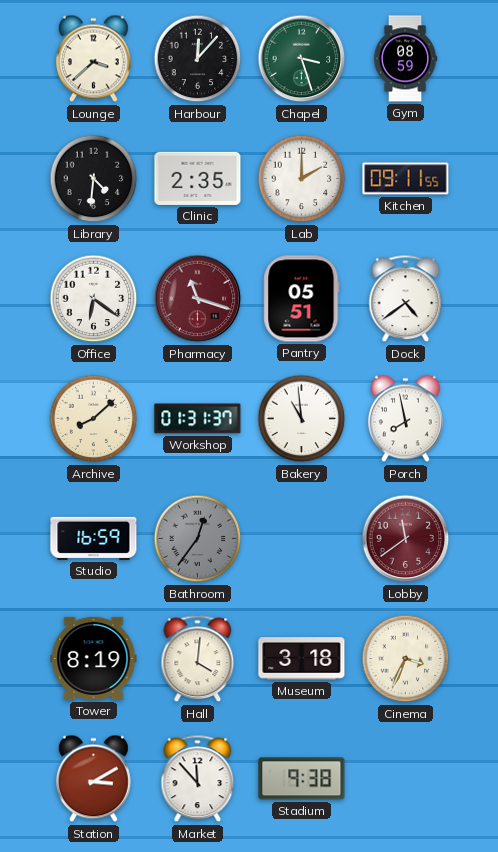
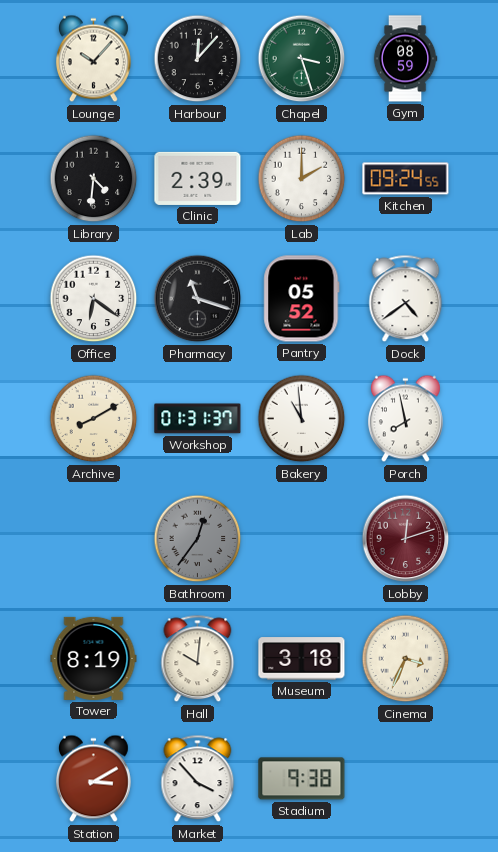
Lounge: 3:38 -> 10:07
Clinic: 2:35 -> 2:39
Kitchen: 09:11 -> 09:24
Pharmacy dial: burgundy -> black
Pantry: 05:51 -> 05:52
Archive: 8:08 -> 8:10
Studio: 16:59 -> none
Lobby: 11:39 -> 12:12
Hall: 4:01 -> 10:01
Market: 11:53 -> 3:53
